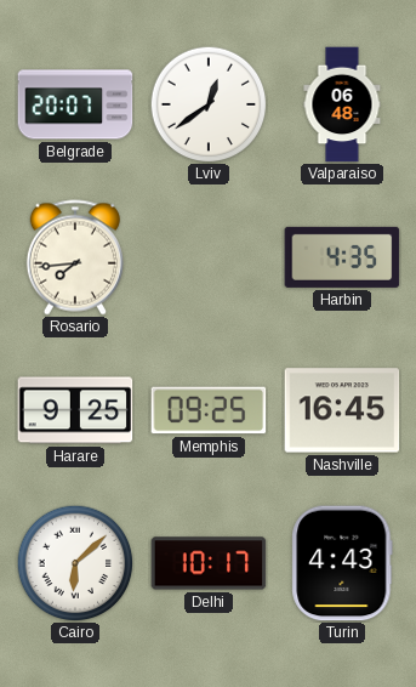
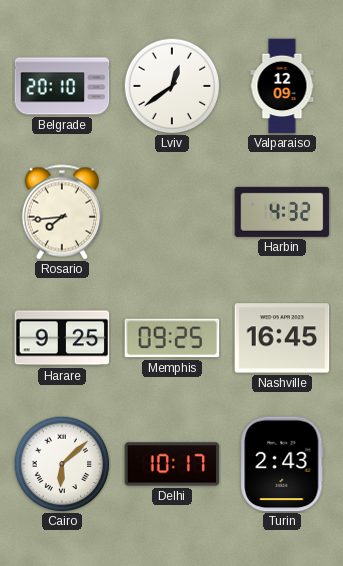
Belgrade: 20:07 -> 20:10
Valparaiso: 06:48 -> 12:09
Harbin: 4:35 -> 4:32
Turin: 4:43 -> 2:43
